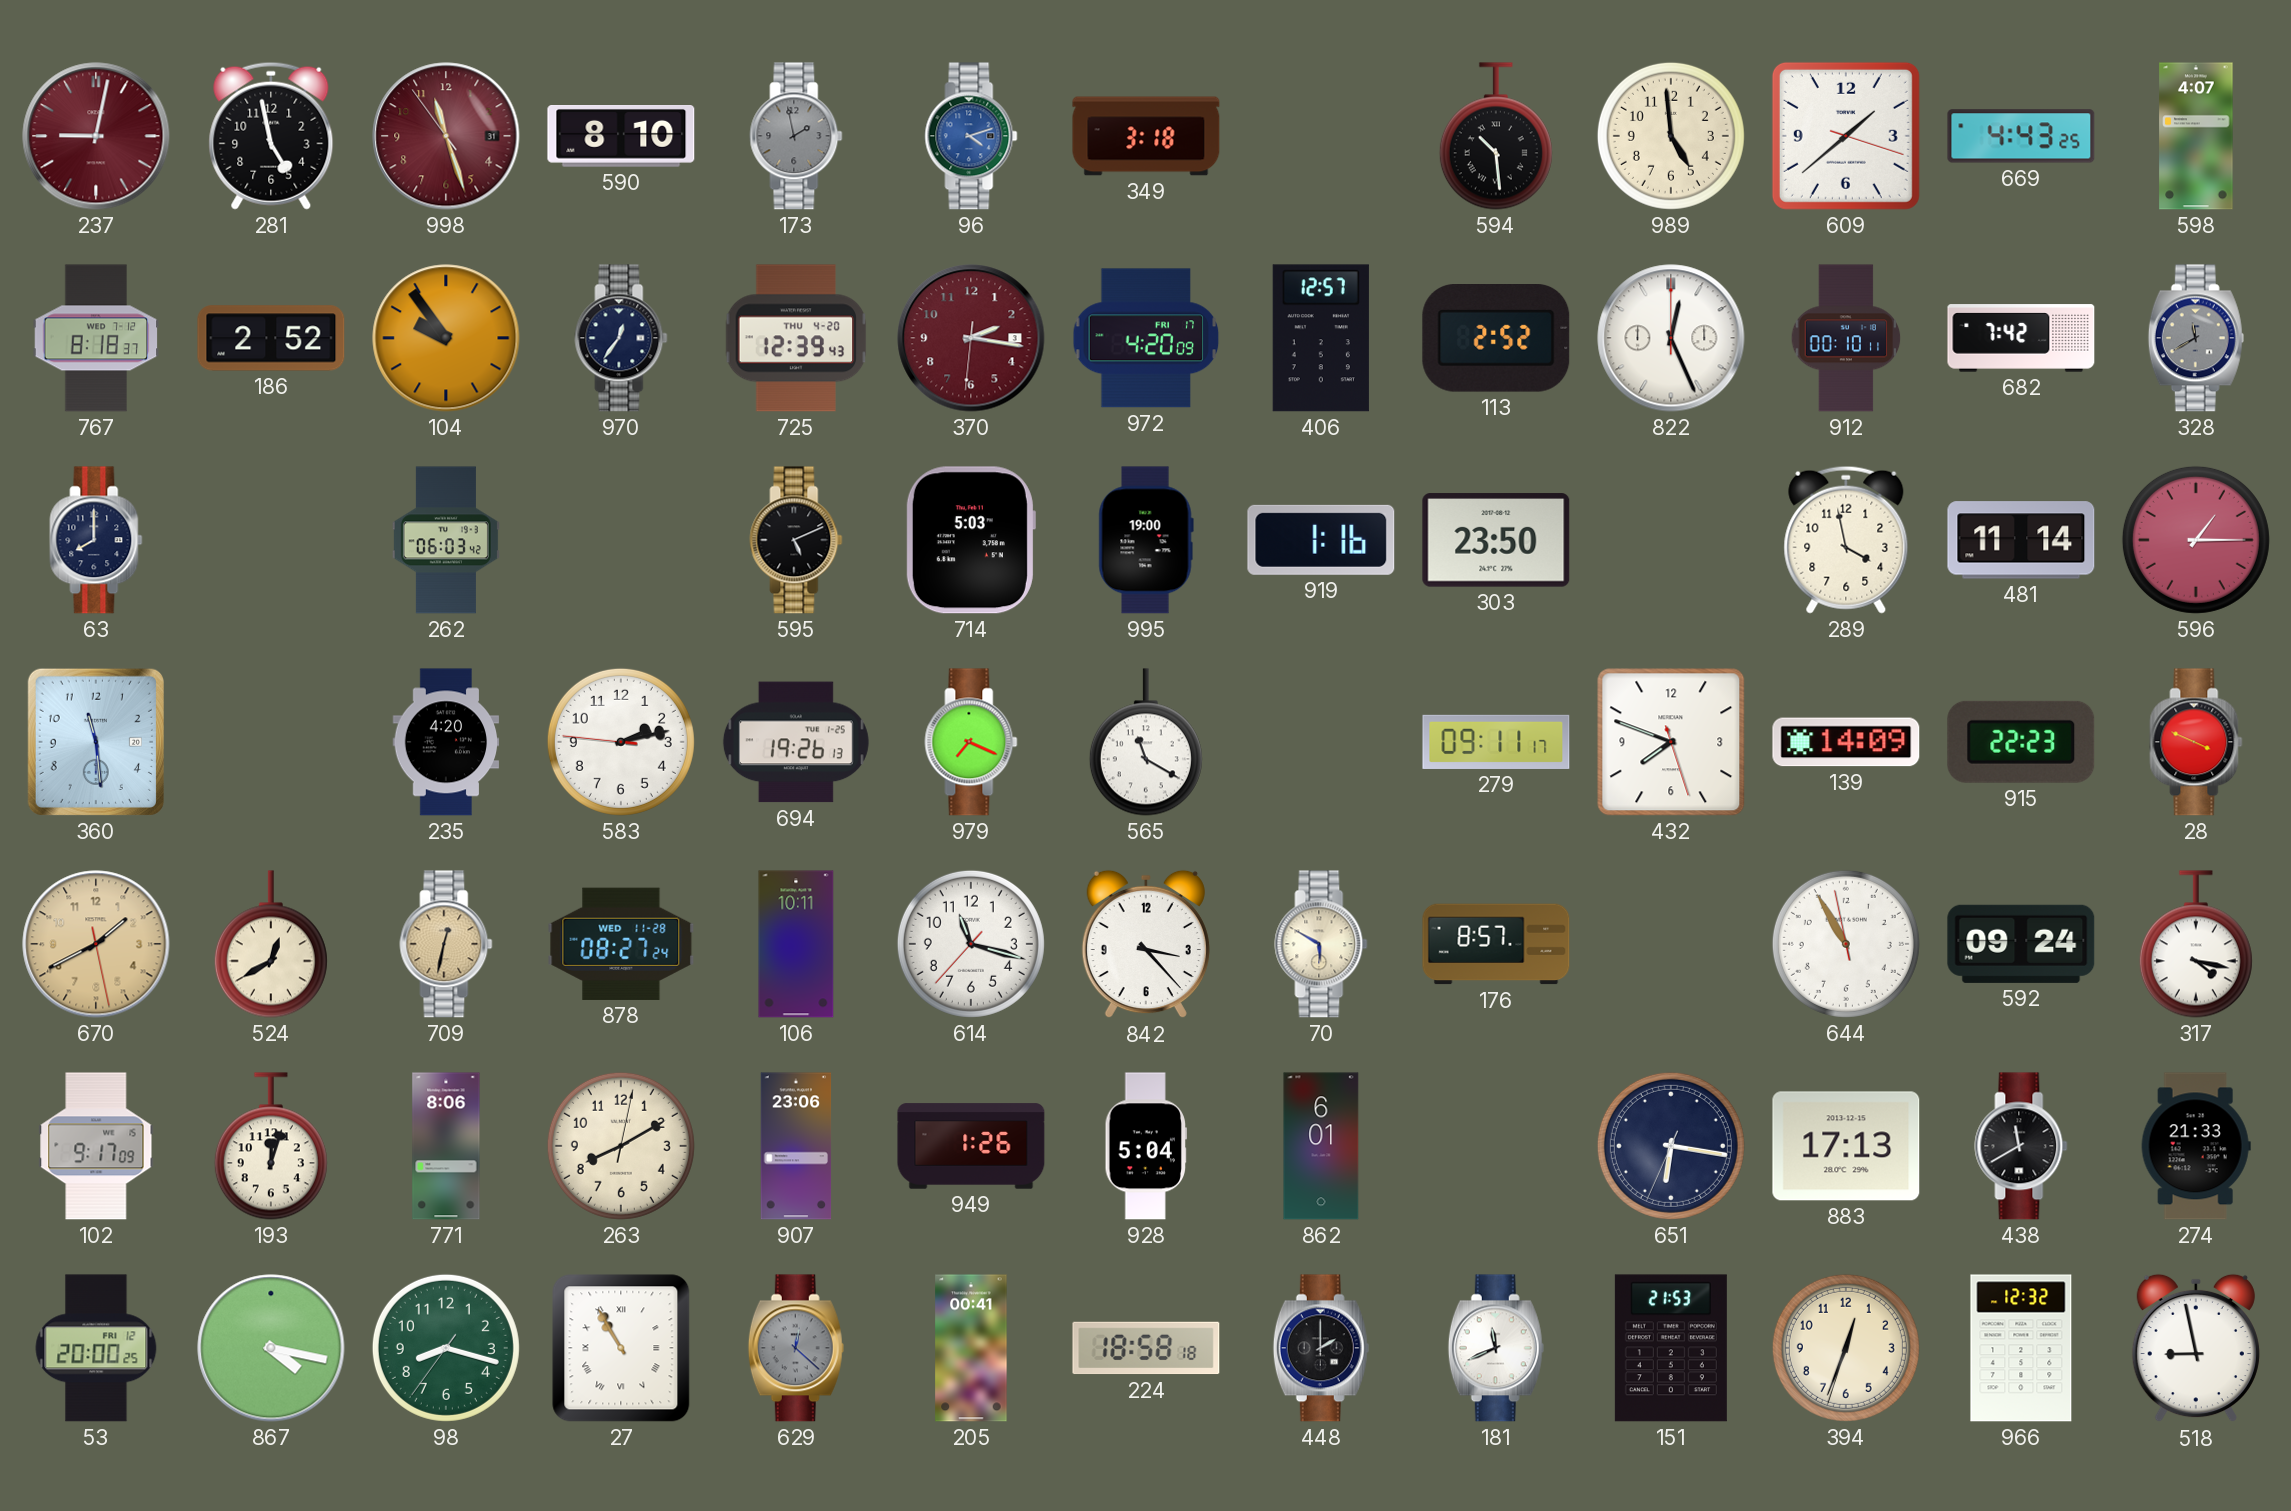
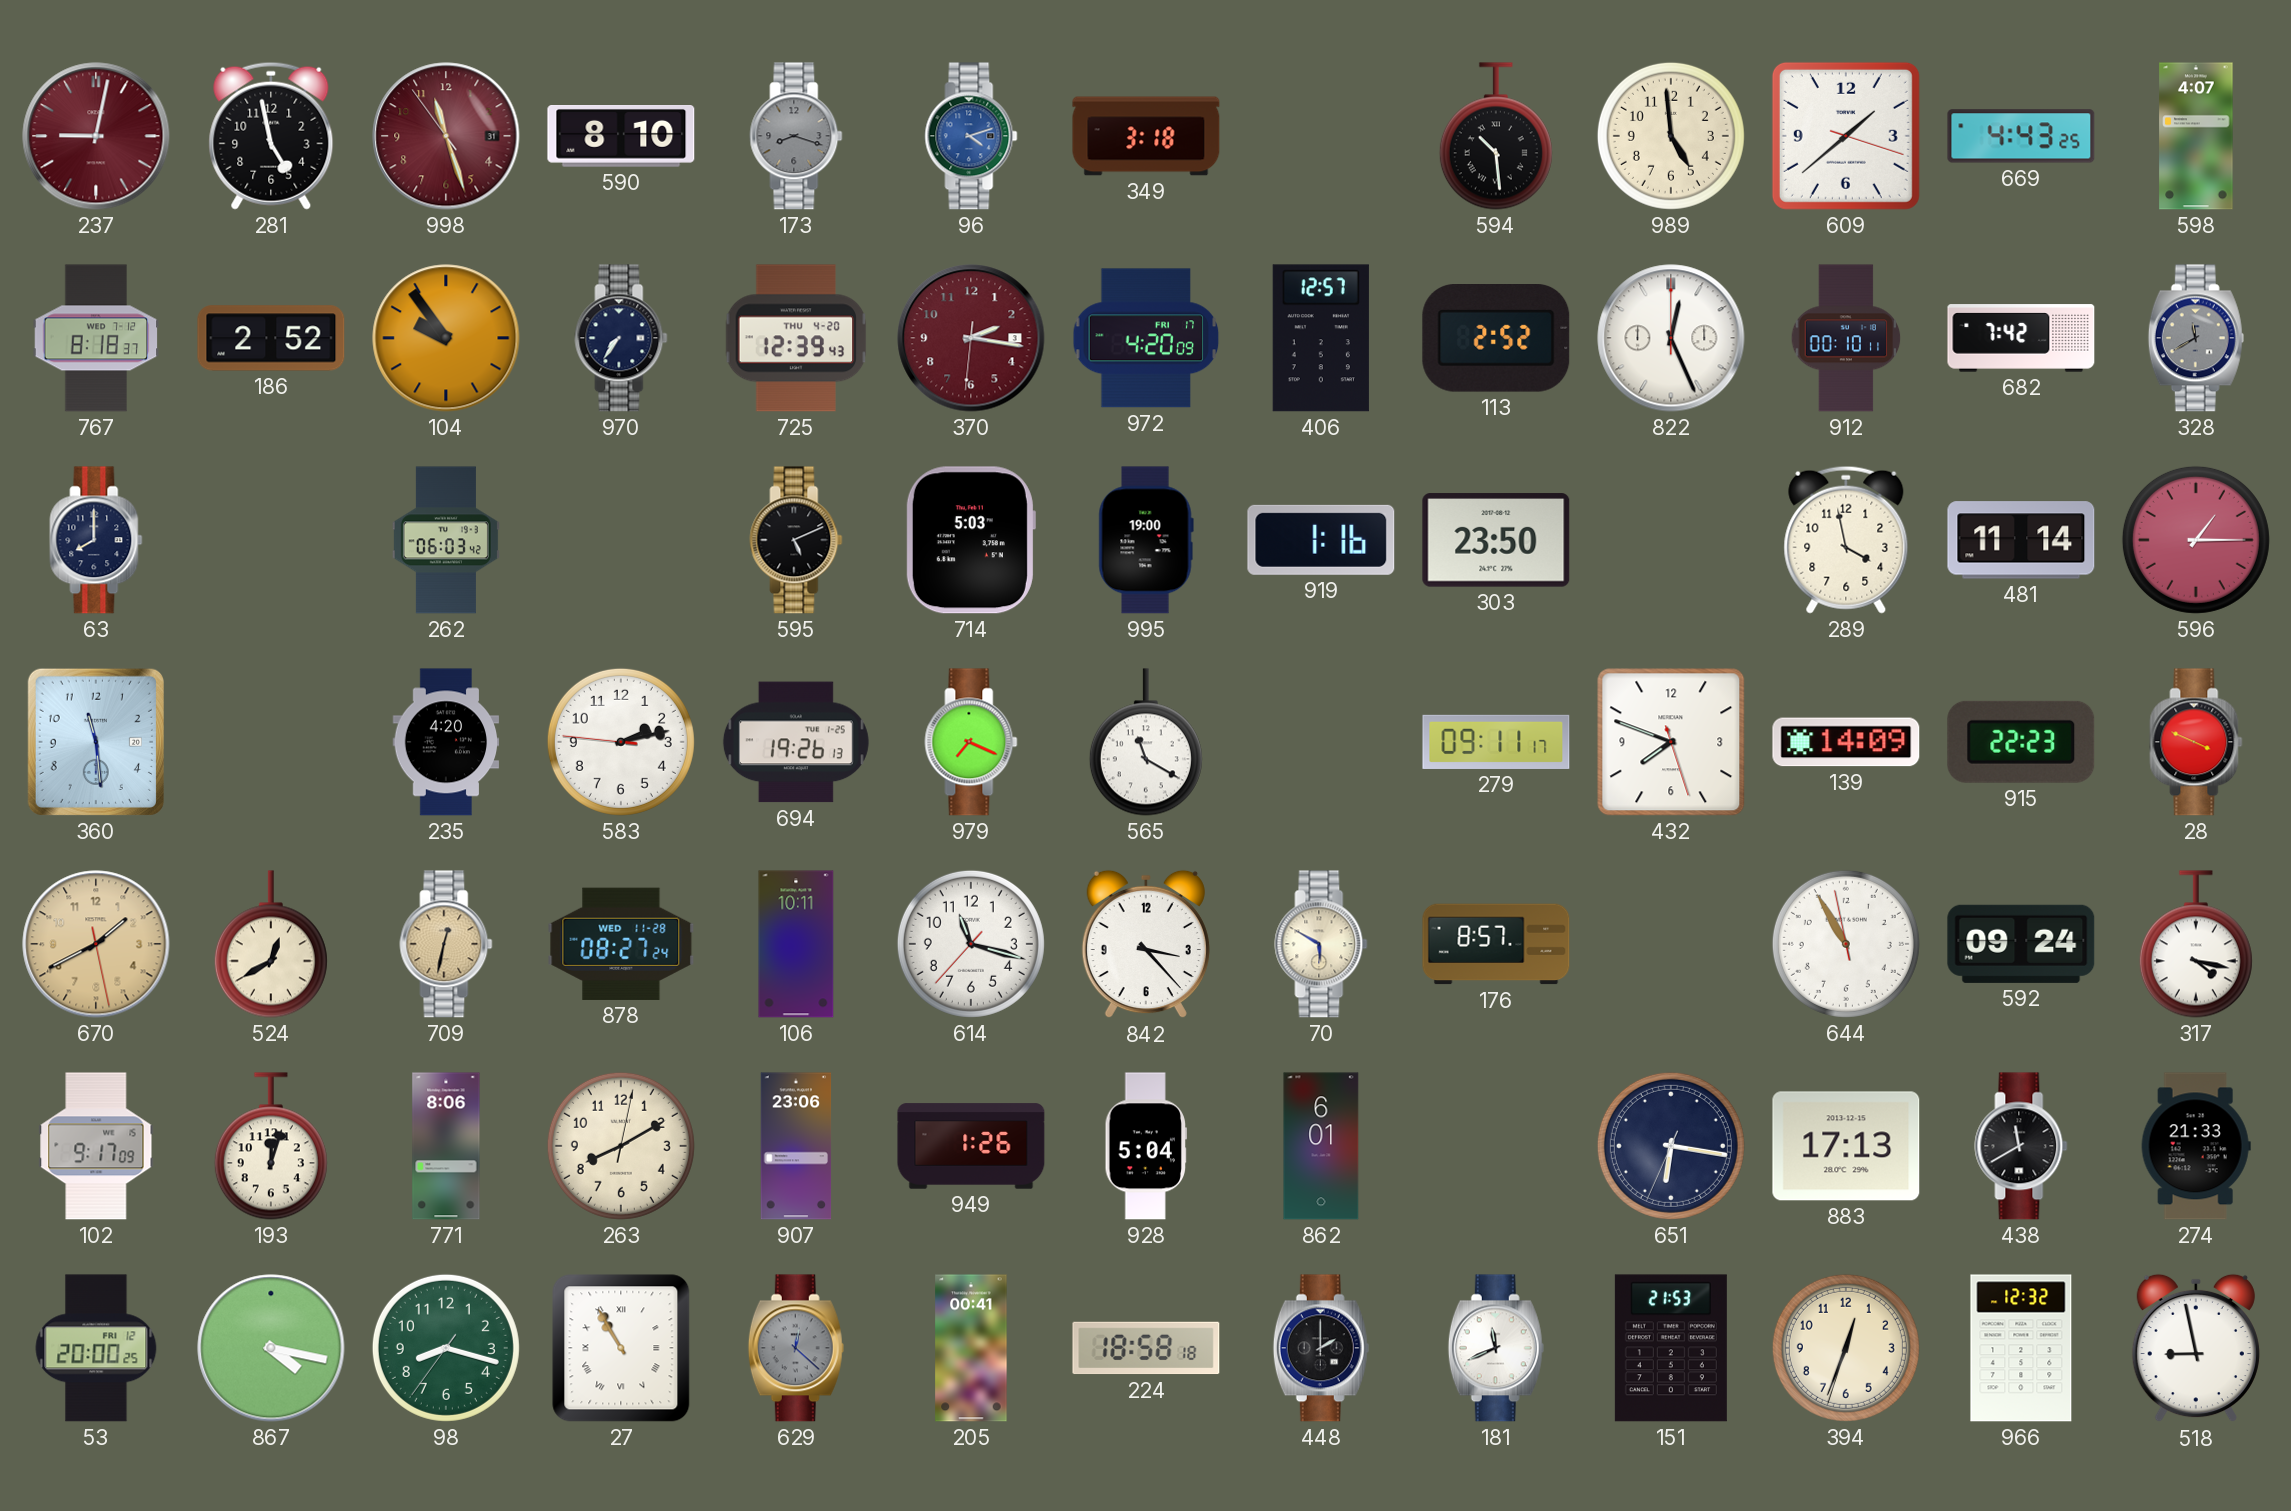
173: 1:58 -> 8:18
970: 12:36 -> 7:36
